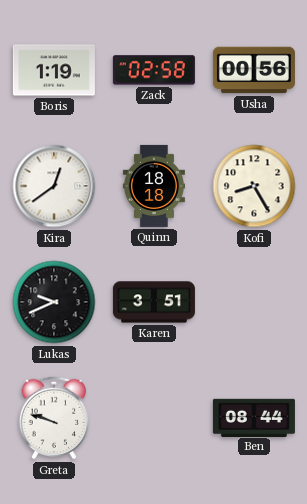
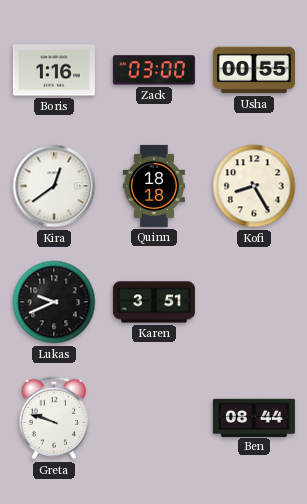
Boris: 1:19 -> 1:16
Zack: 02:58 -> 03:00
Usha: 00:56 -> 00:55
